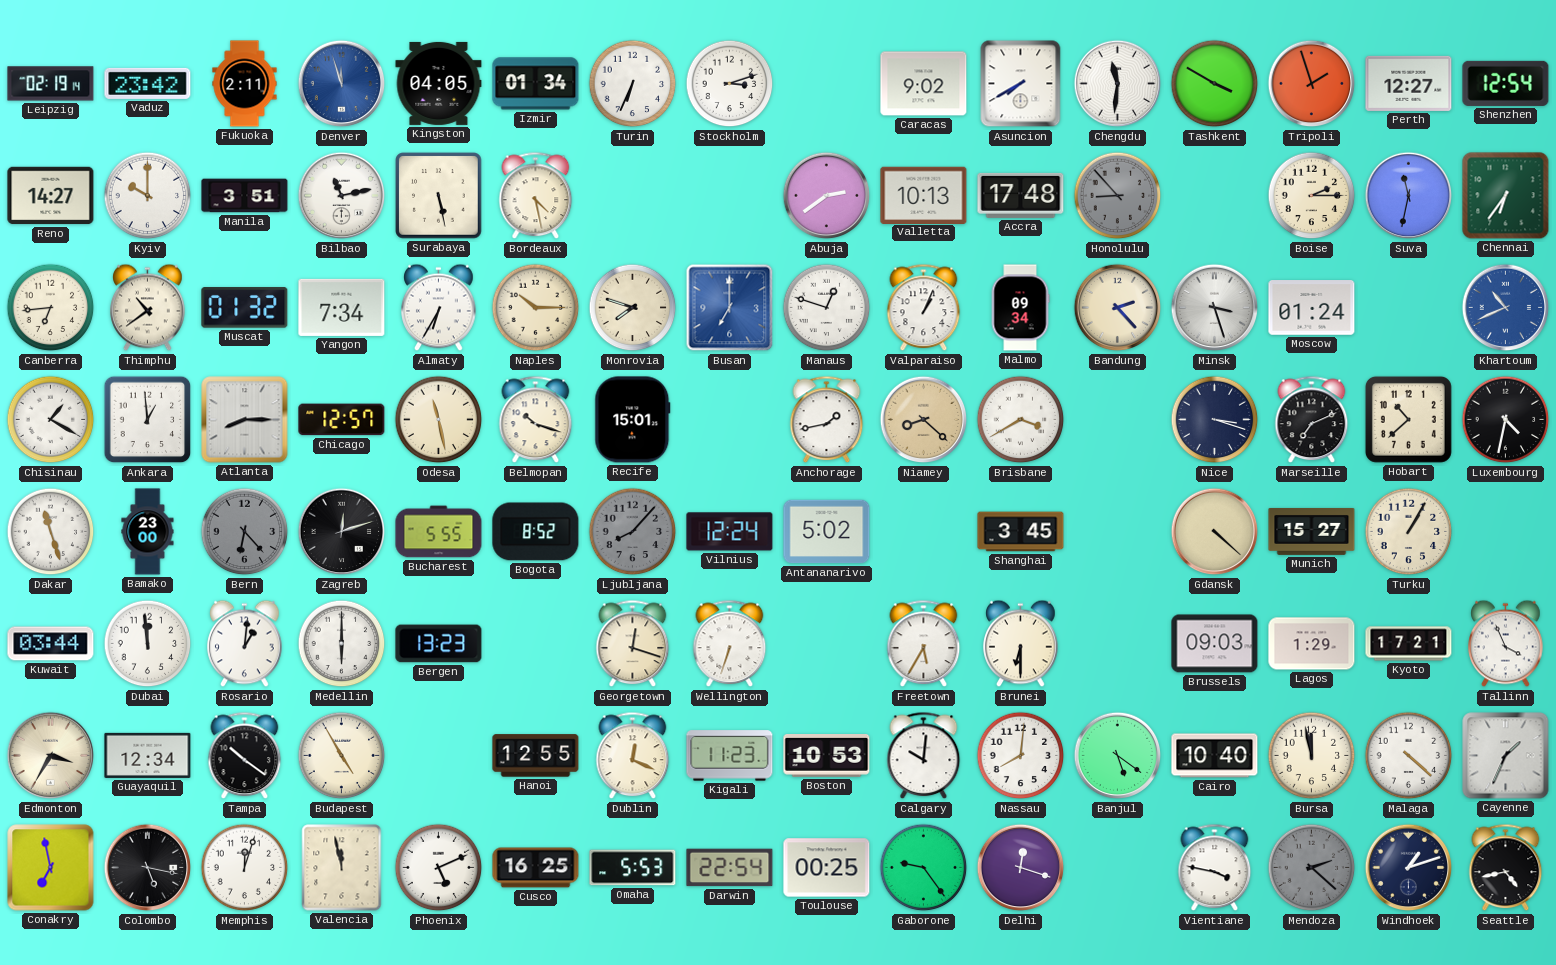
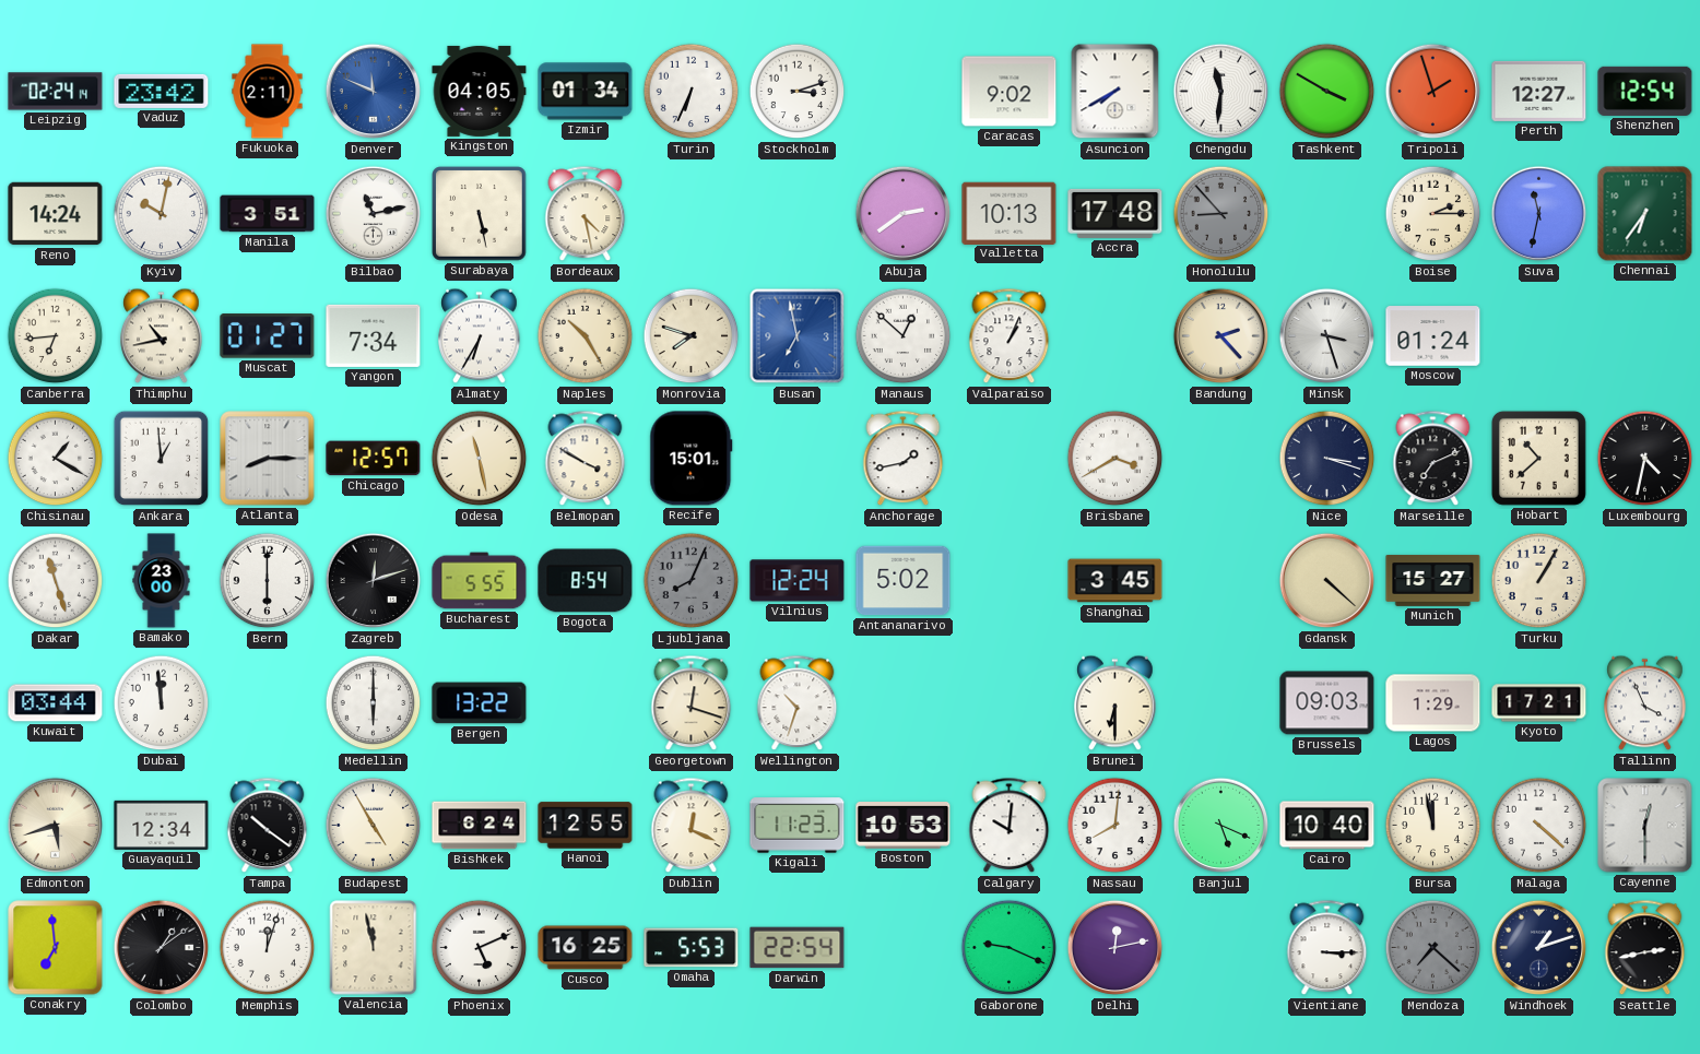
Leipzig: 02:19 -> 02:24
Denver: 11:57 -> 11:49
Reno: 14:27 -> 14:24
Kyiv: 10:00 -> 10:02
Thimphu: 10:39 -> 10:43
Muscat: 01:32 -> 01:27
Naples: 10:15 -> 10:25
Busan: 7:00 -> 6:58
Manaus: 12:48 -> 12:52
Malmo: 09:34 -> none
Khartoum: 10:41 -> none
Belmopan: 10:18 -> 3:50
Niamey: 8:22 -> none
Bern: 6:23 -> 6:00
Bern dial: grey -> white
Bogota: 8:52 -> 8:54
Ljubljana: 8:07 -> 8:04
Rosario: 1:01 -> none
Bergen: 13:23 -> 13:22
Wellington: 6:33 -> 10:33
Freetown: 5:35 -> none
Edmonton: 3:35 -> 5:42
Bishkek: none -> 6:24
Banjul: 5:21 -> 5:19
Cayenne: 1:34 -> 12:30
Conakry: 6:58 -> 6:59
Colombo: 5:17 -> 1:09
Toulouse: 00:25 -> none
Gaborone: 9:24 -> 9:19
Delhi: 12:18 -> 12:13
Vientiane: 3:47 -> 3:15
Mendoza: 2:22 -> 7:22
Seattle: 4:43 -> 2:43
